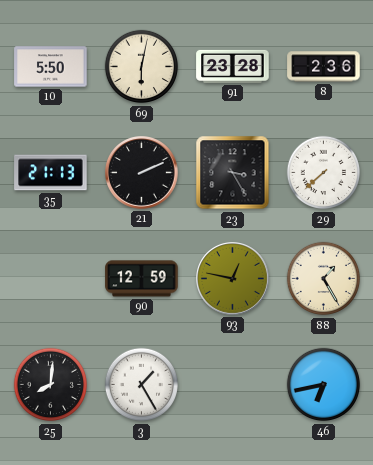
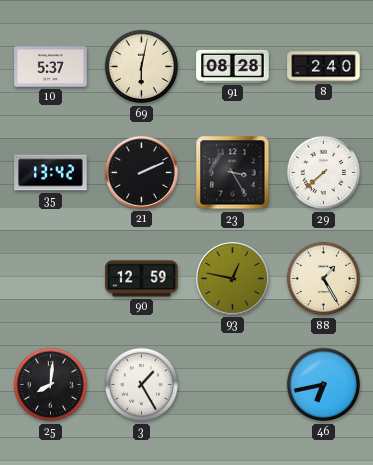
10: 5:50 -> 5:37
91: 23:28 -> 08:28
8: 2:36 -> 2:40
35: 21:13 -> 13:42
